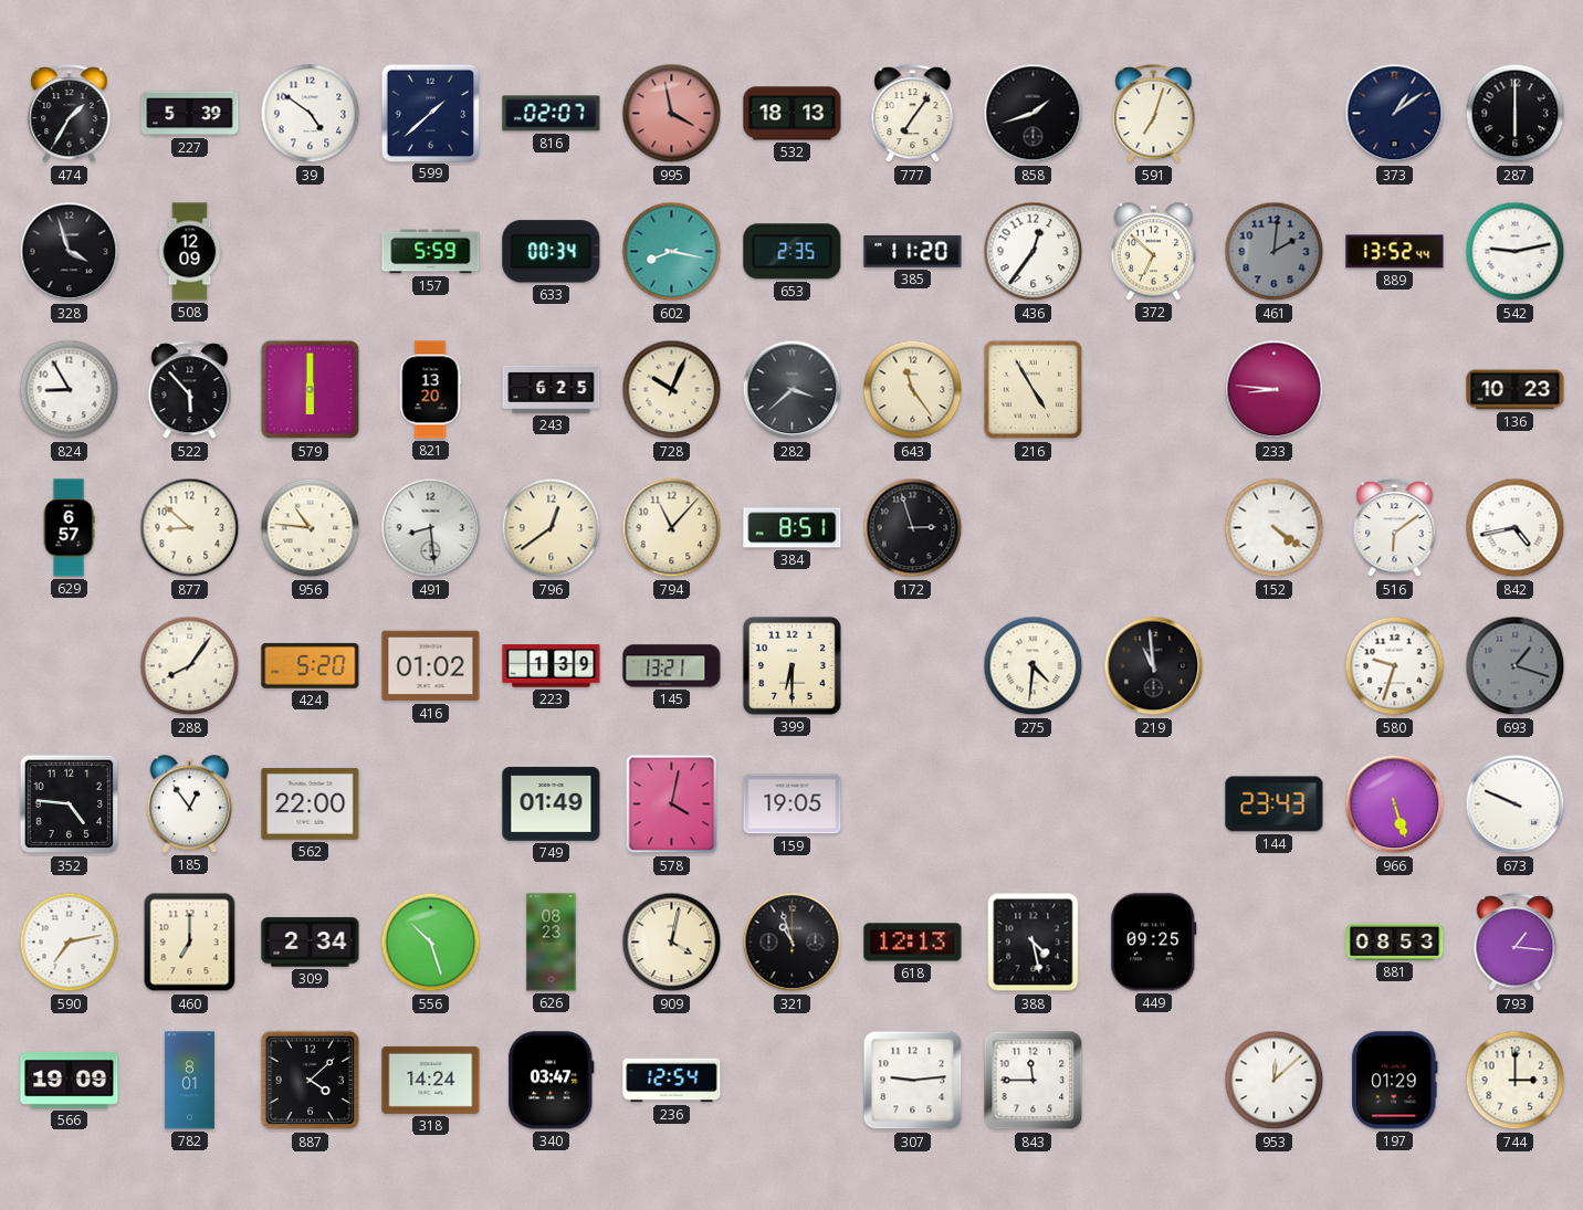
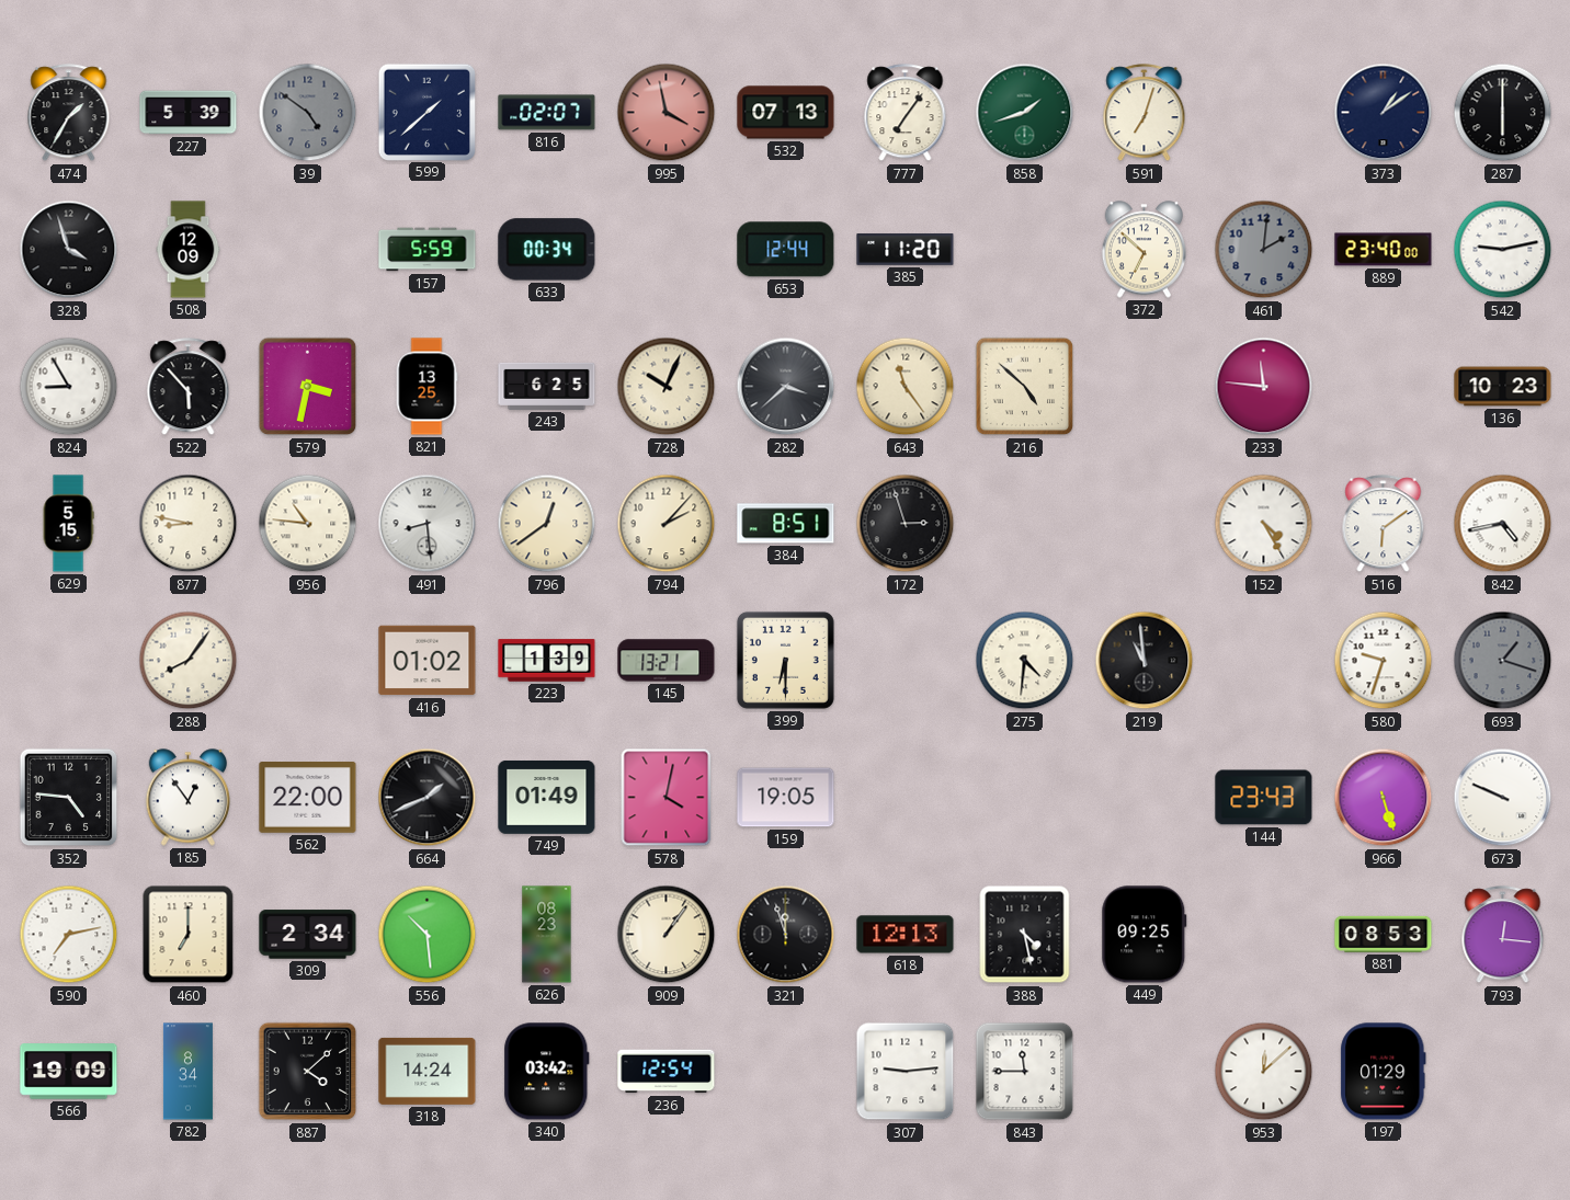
39 dial: white -> grey
532: 18:13 -> 07:13
858 dial: black -> green
602: 8:17 -> none
653: 2:35 -> 12:44
436: 12:36 -> none
889: 13:52 -> 23:40
579: 6:00 -> 3:32
821: 13:20 -> 13:25
216: 4:55 -> 4:52
233: 8:46 -> 11:46
629: 6:57 -> 5:15
877: 8:52 -> 8:47
794: 11:07 -> 2:07
152: 4:21 -> 4:25
424: 5:20 -> none
664: none -> 1:41
556: 10:27 -> 10:29
909: 4:02 -> 1:06
321: 10:57 -> 11:57
793: 1:16 -> 12:16
782: 8:01 -> 8:34
340: 03:47 -> 03:42
744: 3:00 -> none
